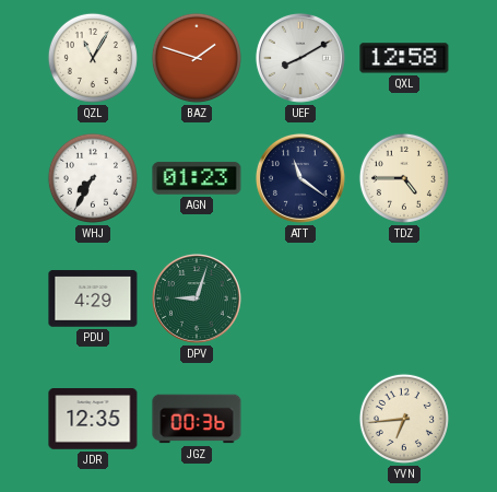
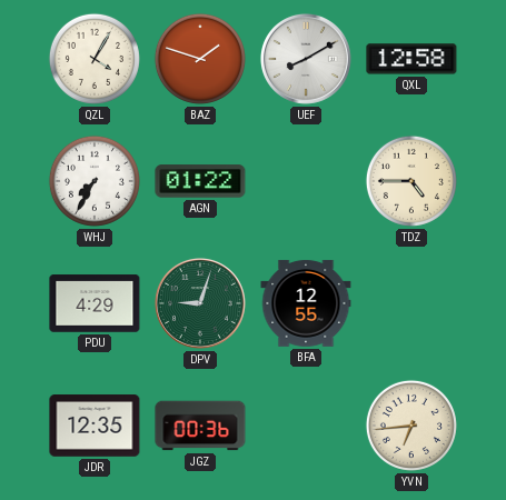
QZL: 11:05 -> 4:05
AGN: 01:23 -> 01:22
ATT: 11:21 -> none
BFA: none -> 12:55
